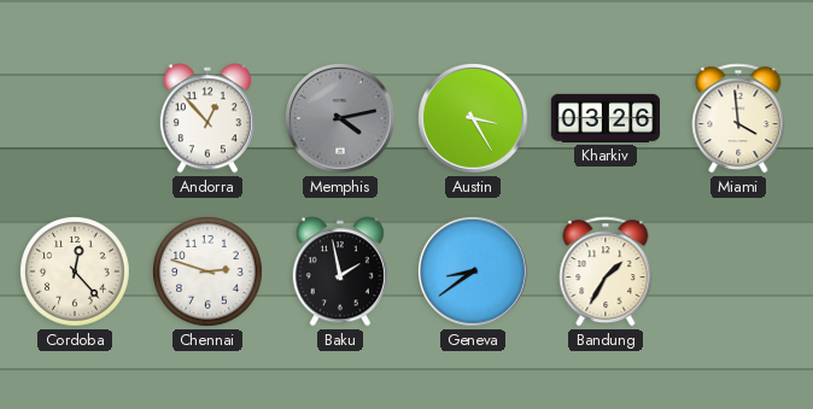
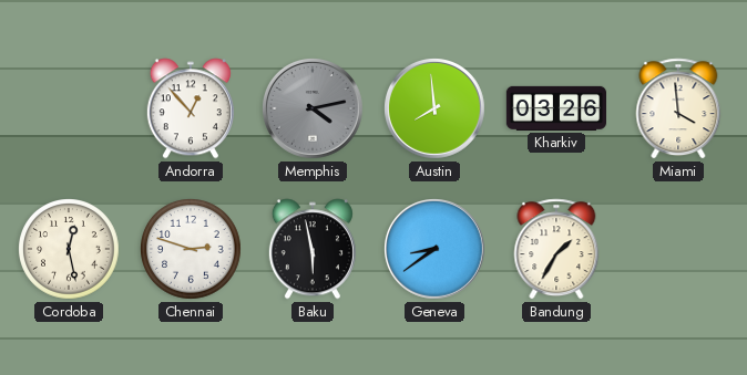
Austin: 3:25 -> 7:59
Cordoba: 12:23 -> 12:28
Baku: 1:58 -> 5:58
